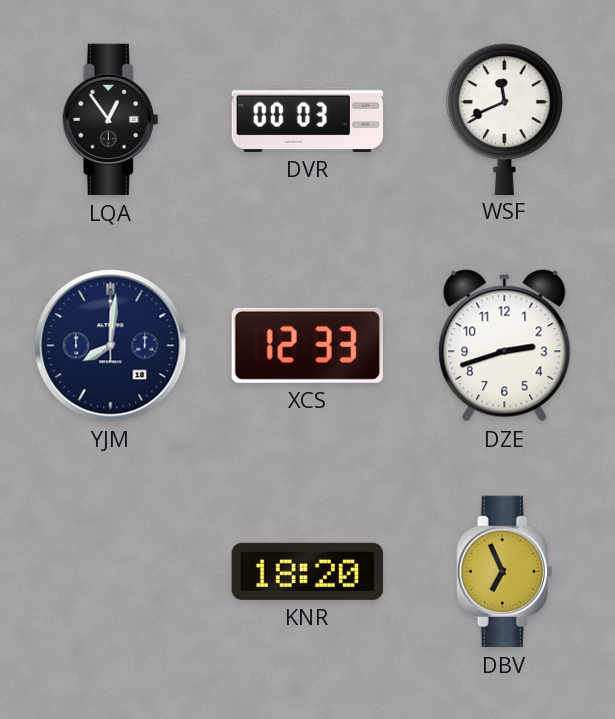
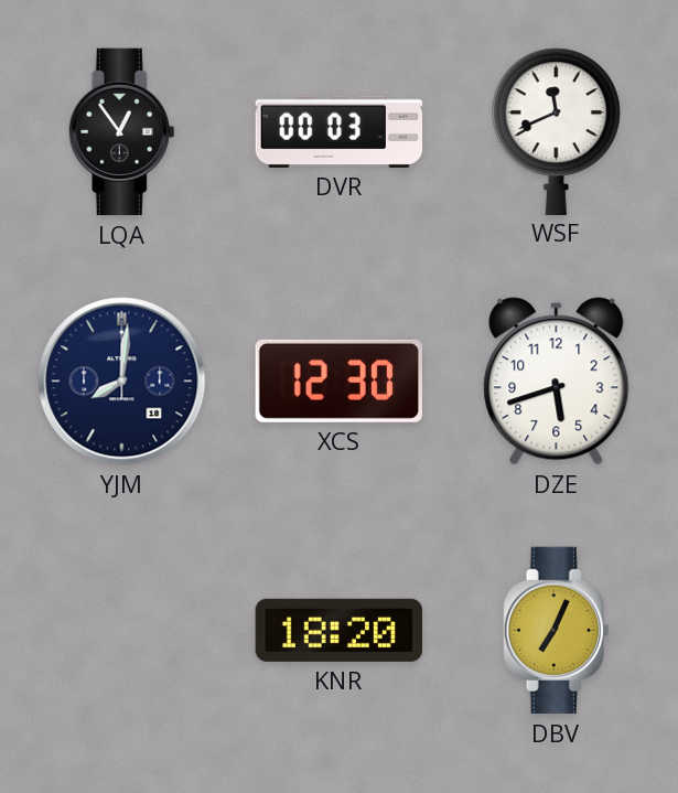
XCS: 12:33 -> 12:30
DZE: 2:42 -> 5:42
DBV: 6:56 -> 7:04
